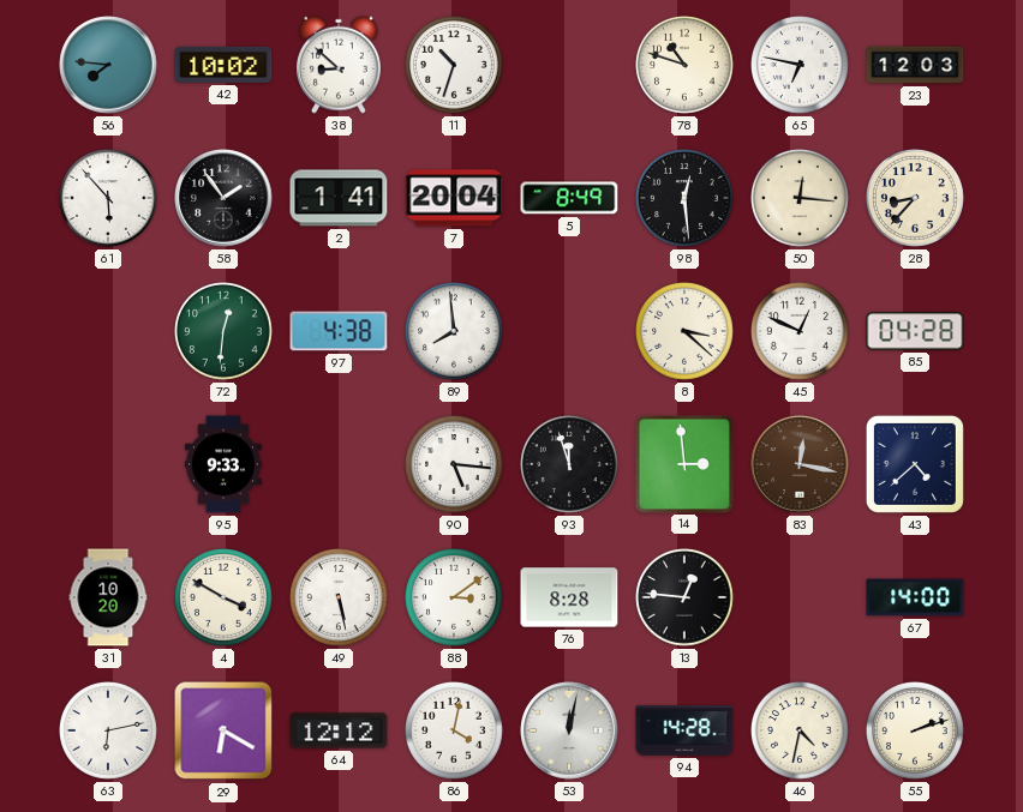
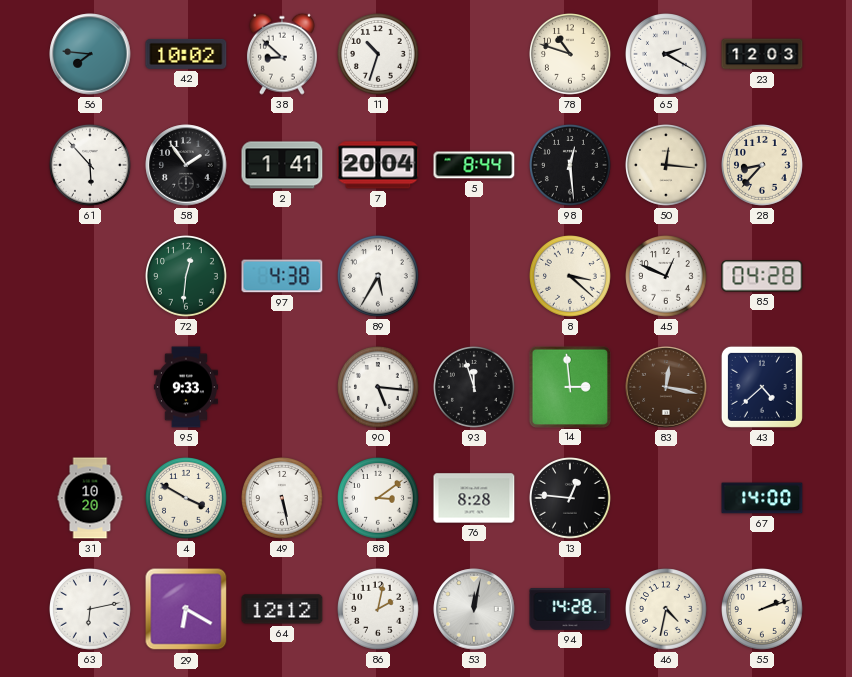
65: 6:47 -> 2:20
5: 8:49 -> 8:44
89: 7:59 -> 5:35
86: 4:02 -> 2:02
